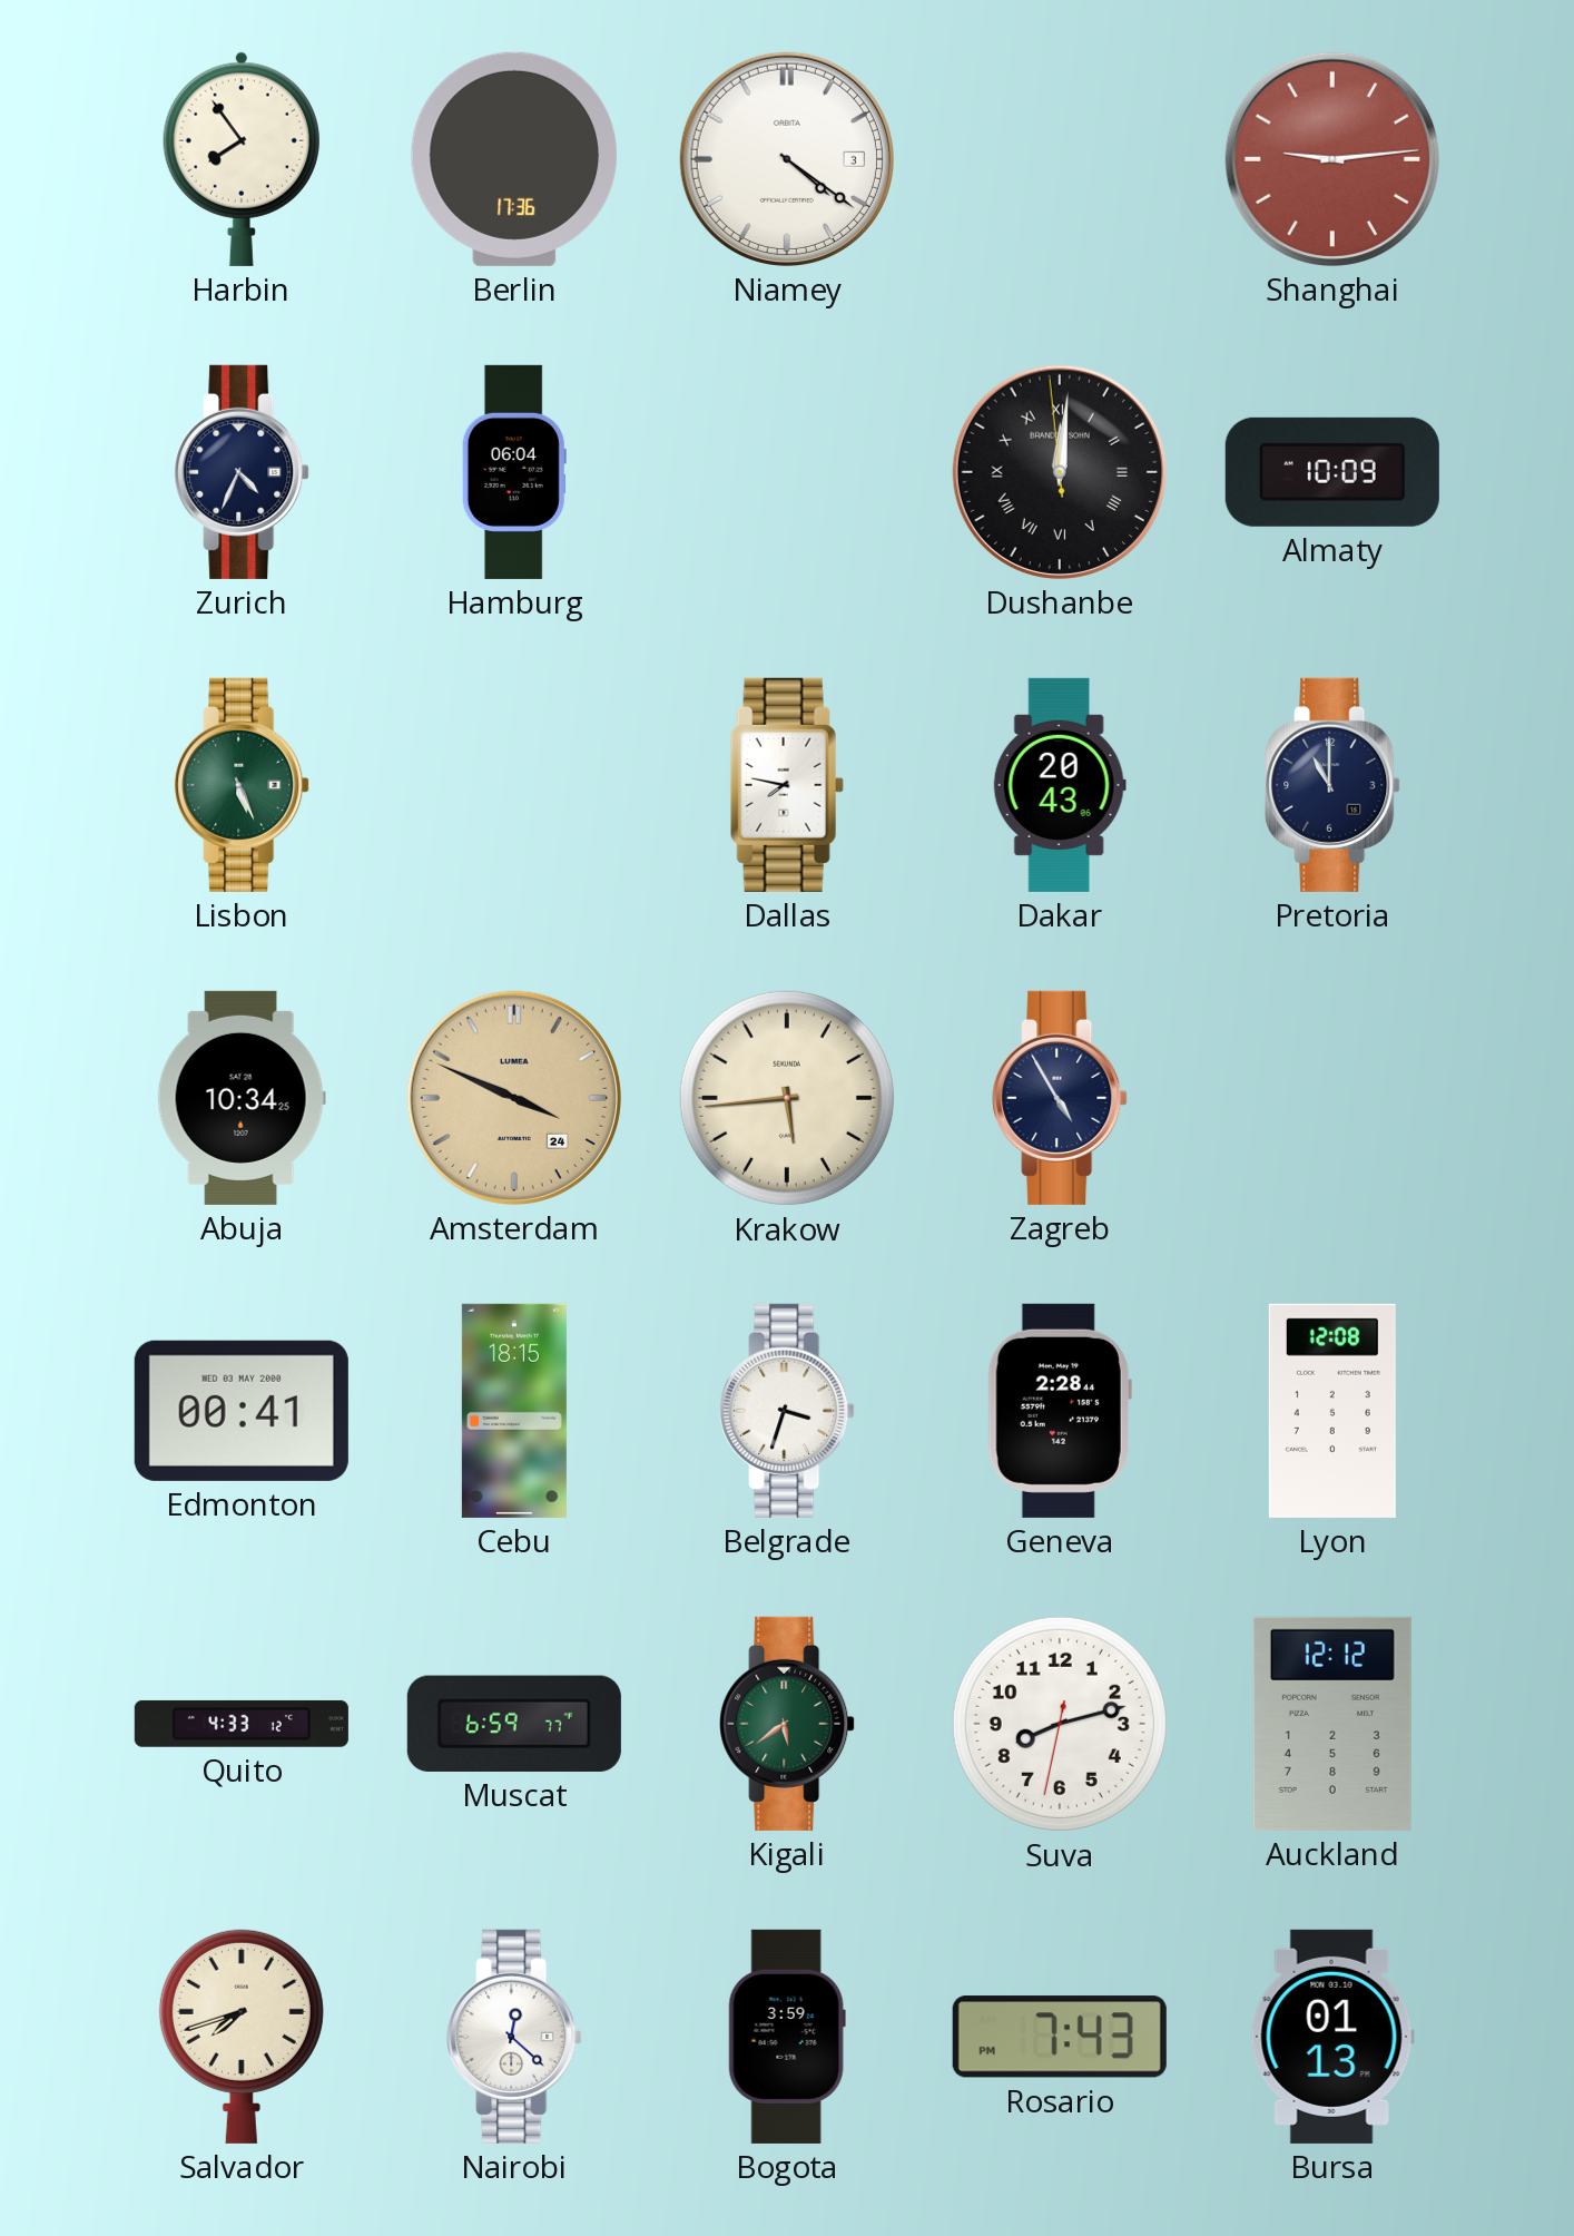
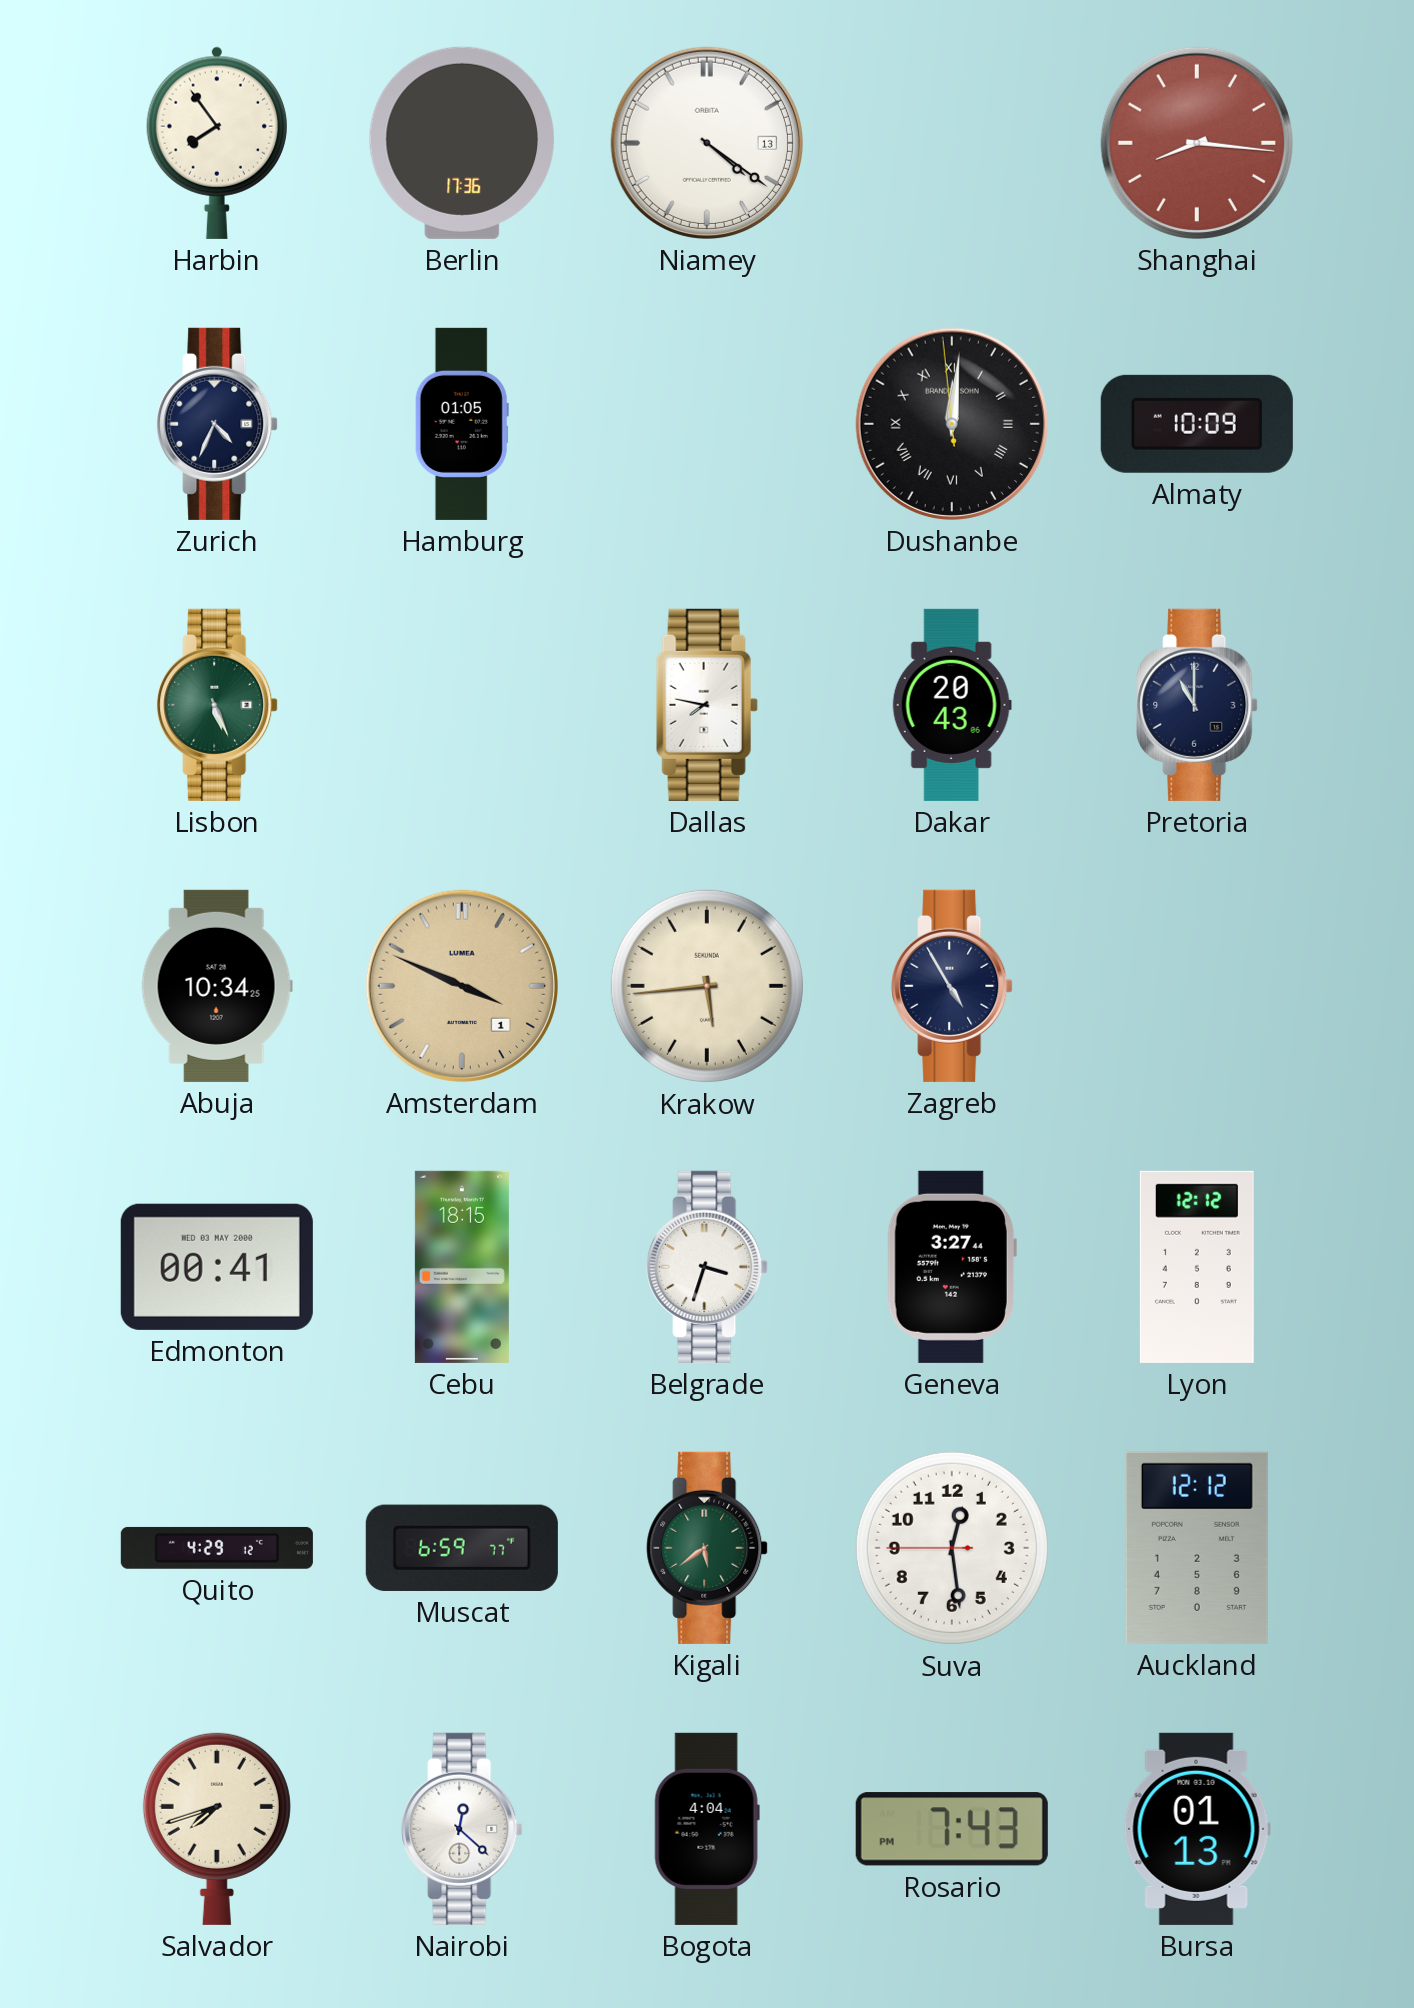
Niamey date: 3 -> 13
Shanghai: 9:14 -> 8:16
Hamburg: 06:04 -> 01:05
Amsterdam date: 24 -> 1
Geneva: 2:28 -> 3:27
Lyon: 12:08 -> 12:12
Quito: 4:33 -> 4:29
Suva: 8:12 -> 12:28
Bogota: 3:59 -> 4:04
